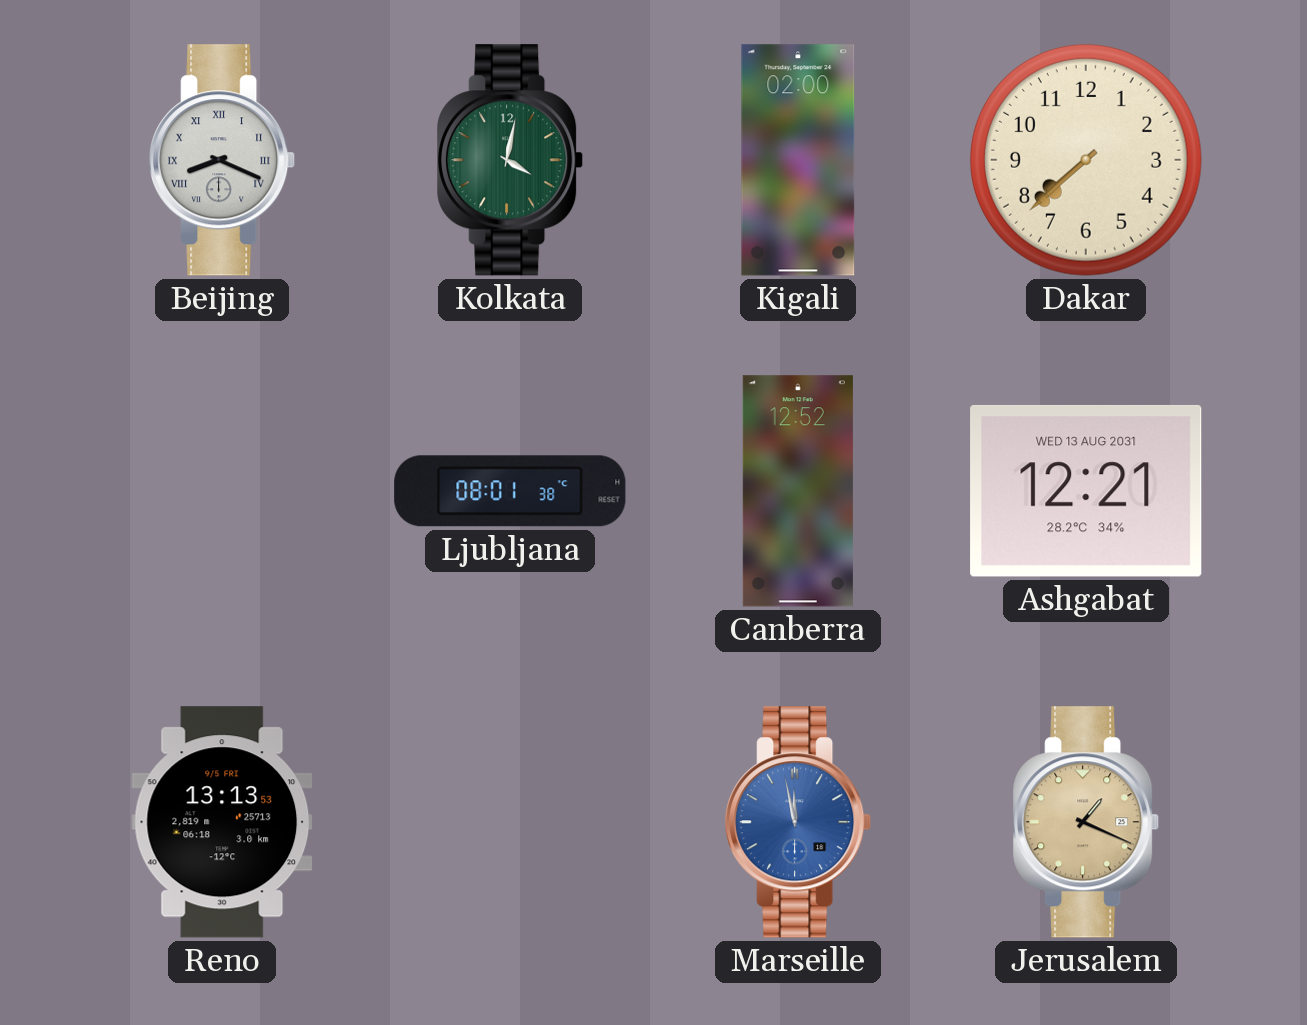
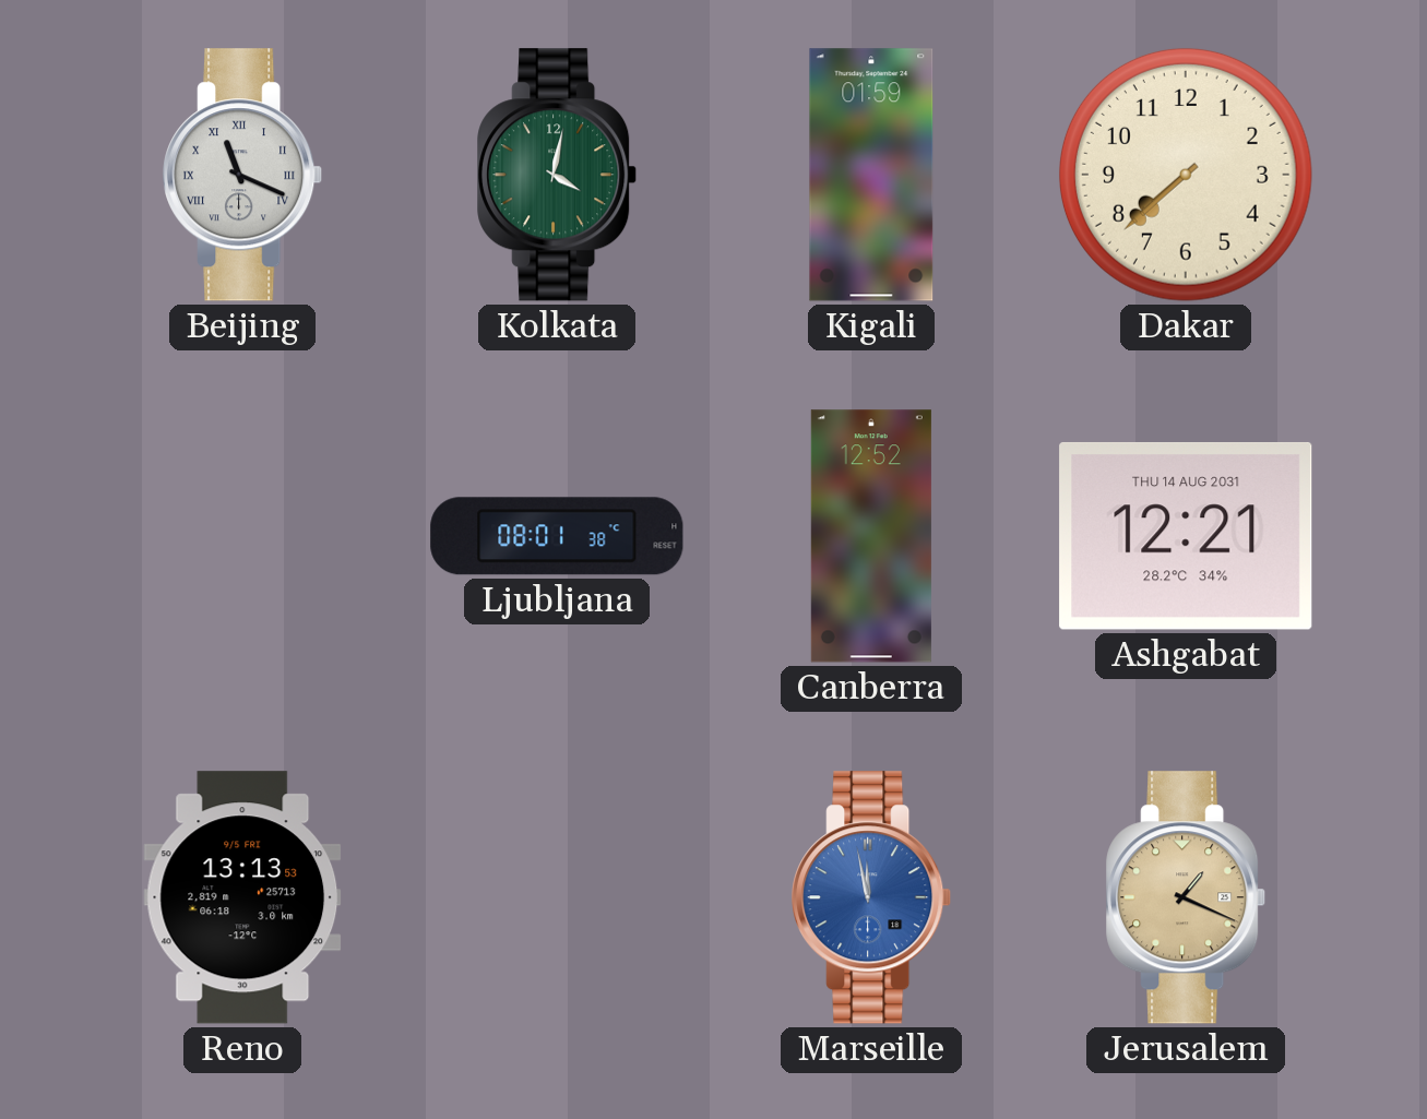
Beijing: 8:19 -> 11:19
Kigali: 02:00 -> 01:59
Ashgabat date: WED 13 AUG 2031 -> THU 14 AUG 2031
